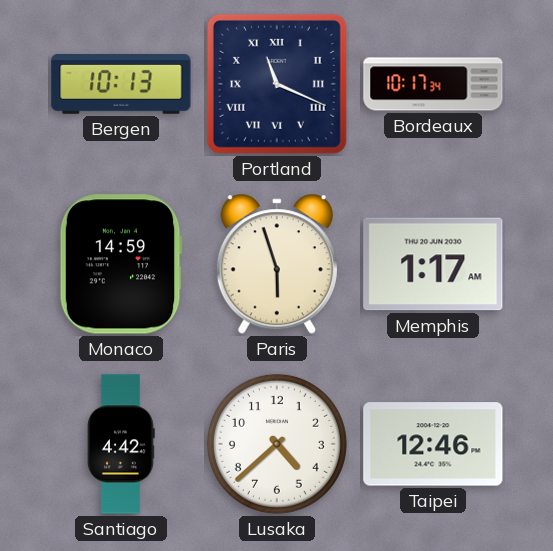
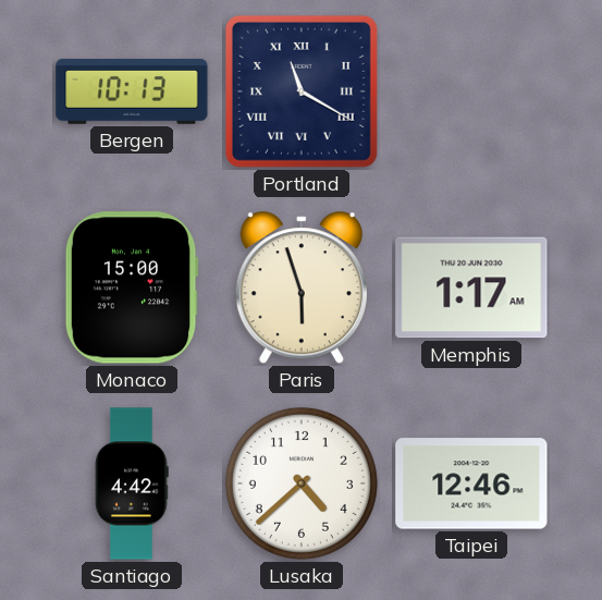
Portland: 11:19 -> 11:20
Bordeaux: 10:17 -> none
Monaco: 14:59 -> 15:00
